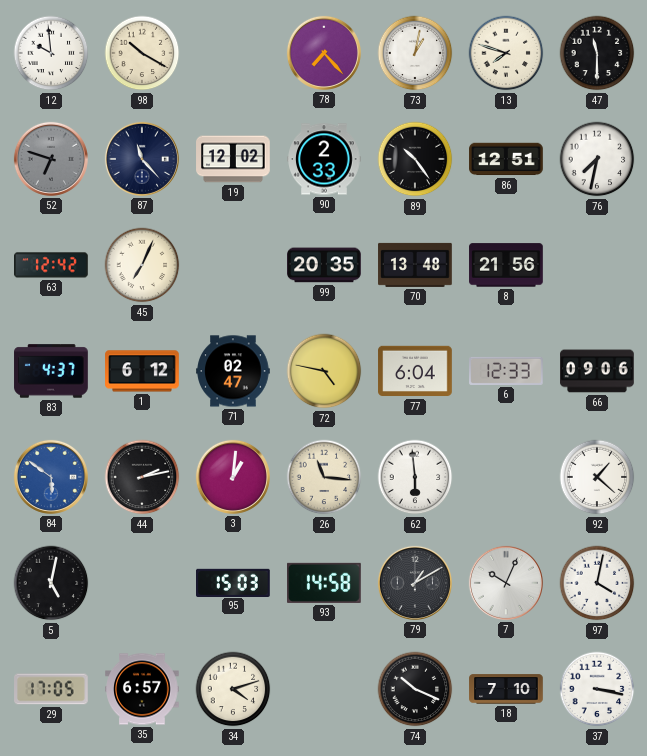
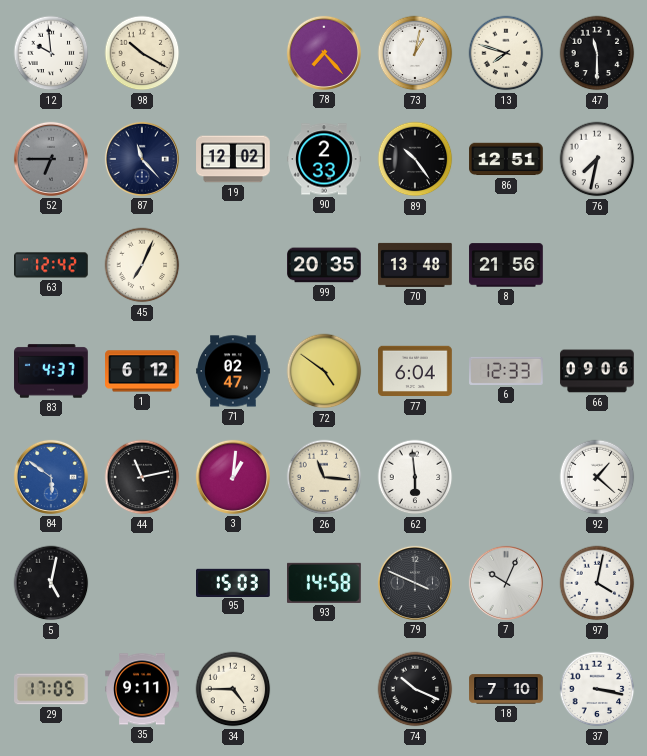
52: 6:48 -> 6:45
72: 4:47 -> 4:51
44: 2:13 -> 11:13
79: 1:10 -> 3:49
35: 6:57 -> 9:11
34: 4:12 -> 4:45
